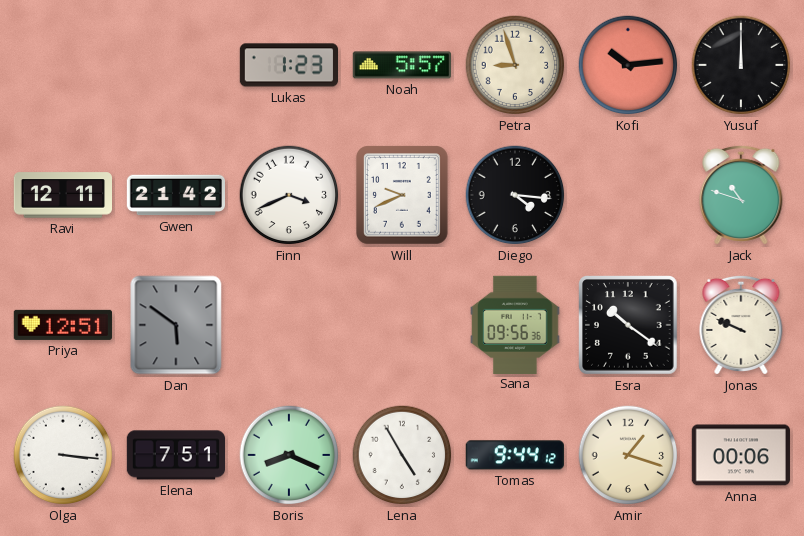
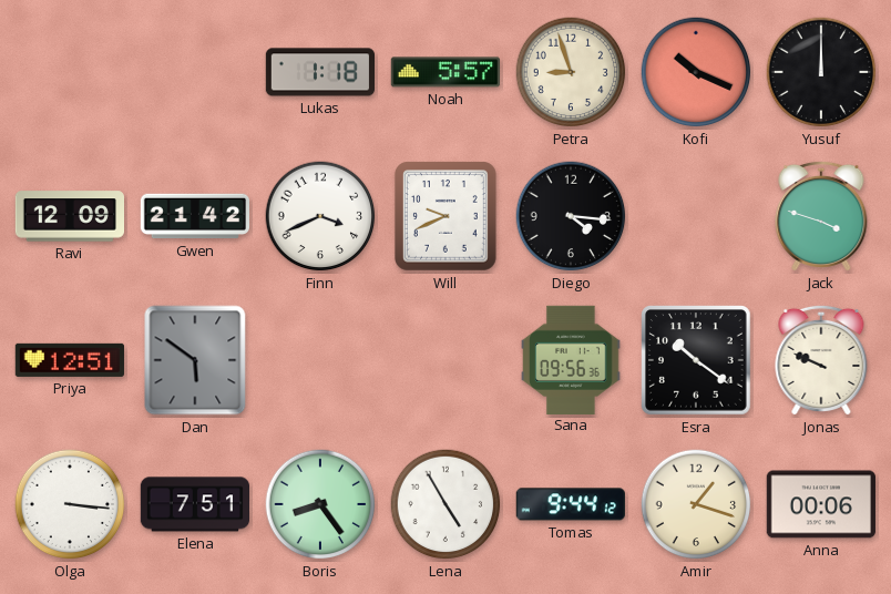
Lukas: 1:23 -> 1:18
Kofi: 10:14 -> 10:19
Ravi: 12:11 -> 12:09
Jack: 10:48 -> 3:48
Boris: 8:19 -> 8:24
